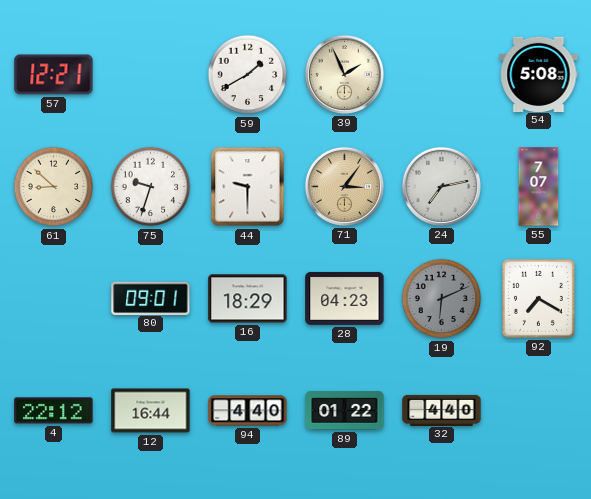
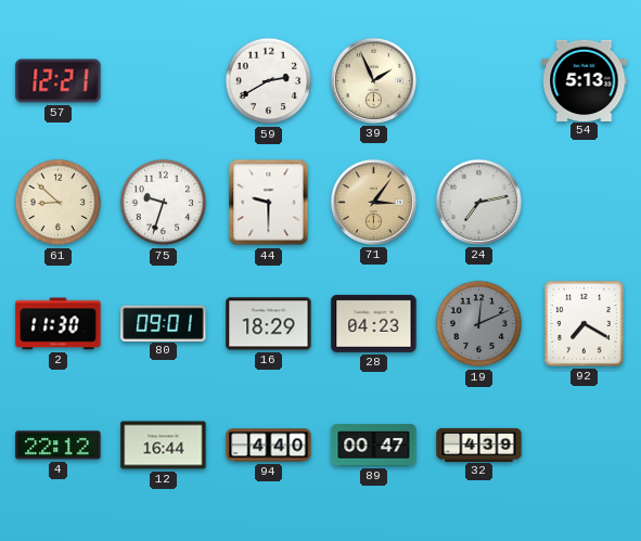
59: 1:40 -> 2:40
54: 5:08 -> 5:13
55: 7:07 -> none
2: none -> 11:30
19: 6:11 -> 12:11
89: 01:22 -> 00:47
32: 4:40 -> 4:39
